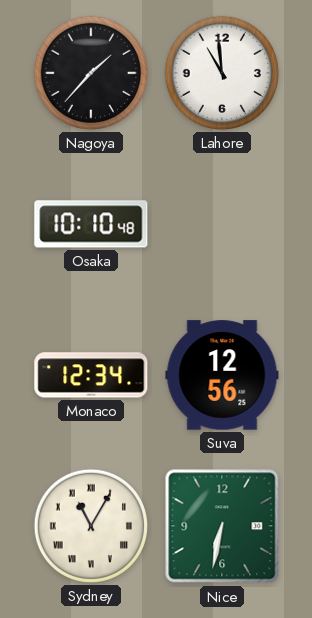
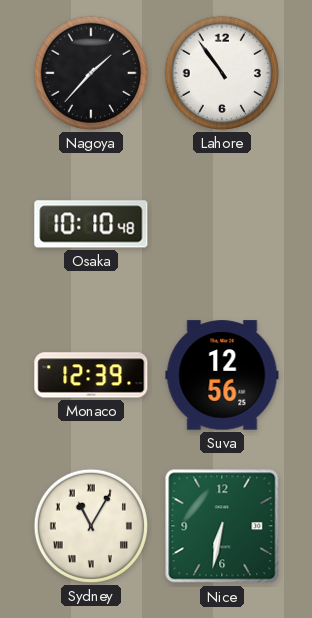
Lahore: 10:59 -> 10:54
Monaco: 12:34 -> 12:39
